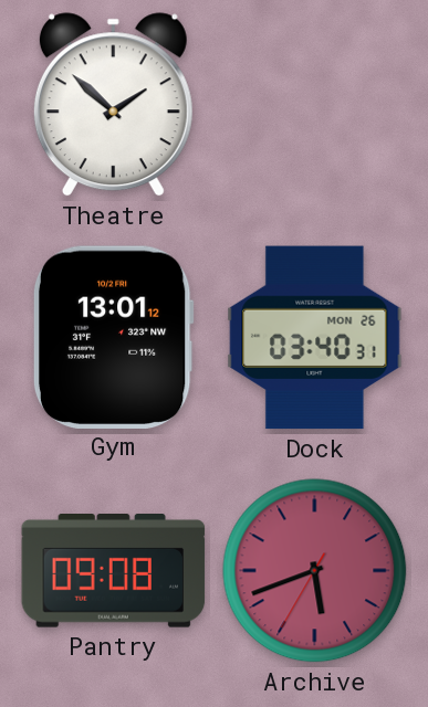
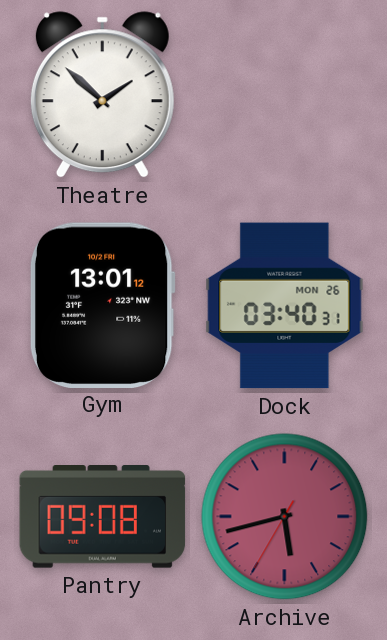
Archive: 5:41 -> 5:42
